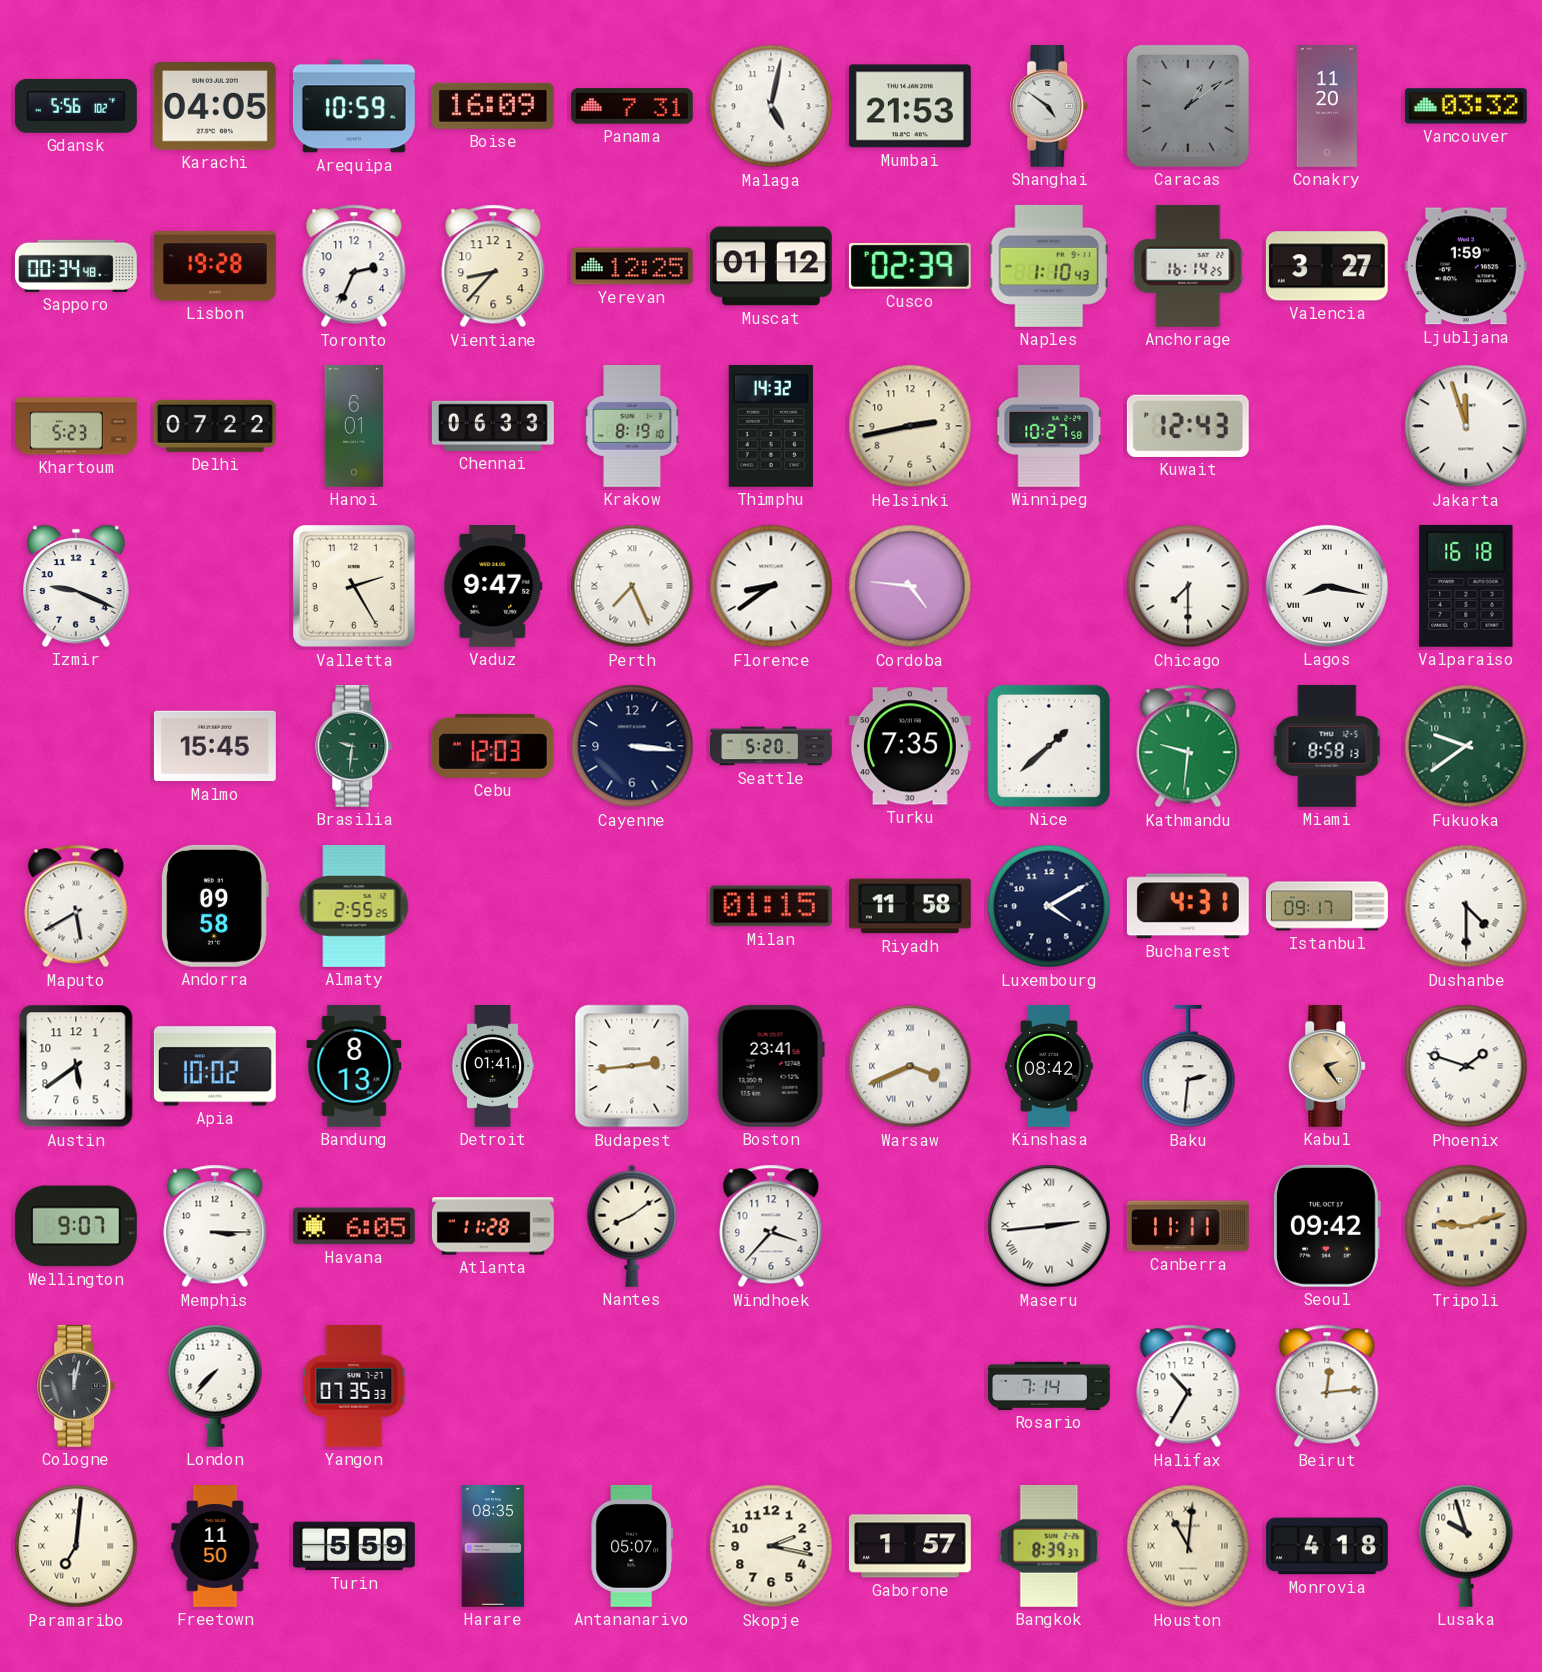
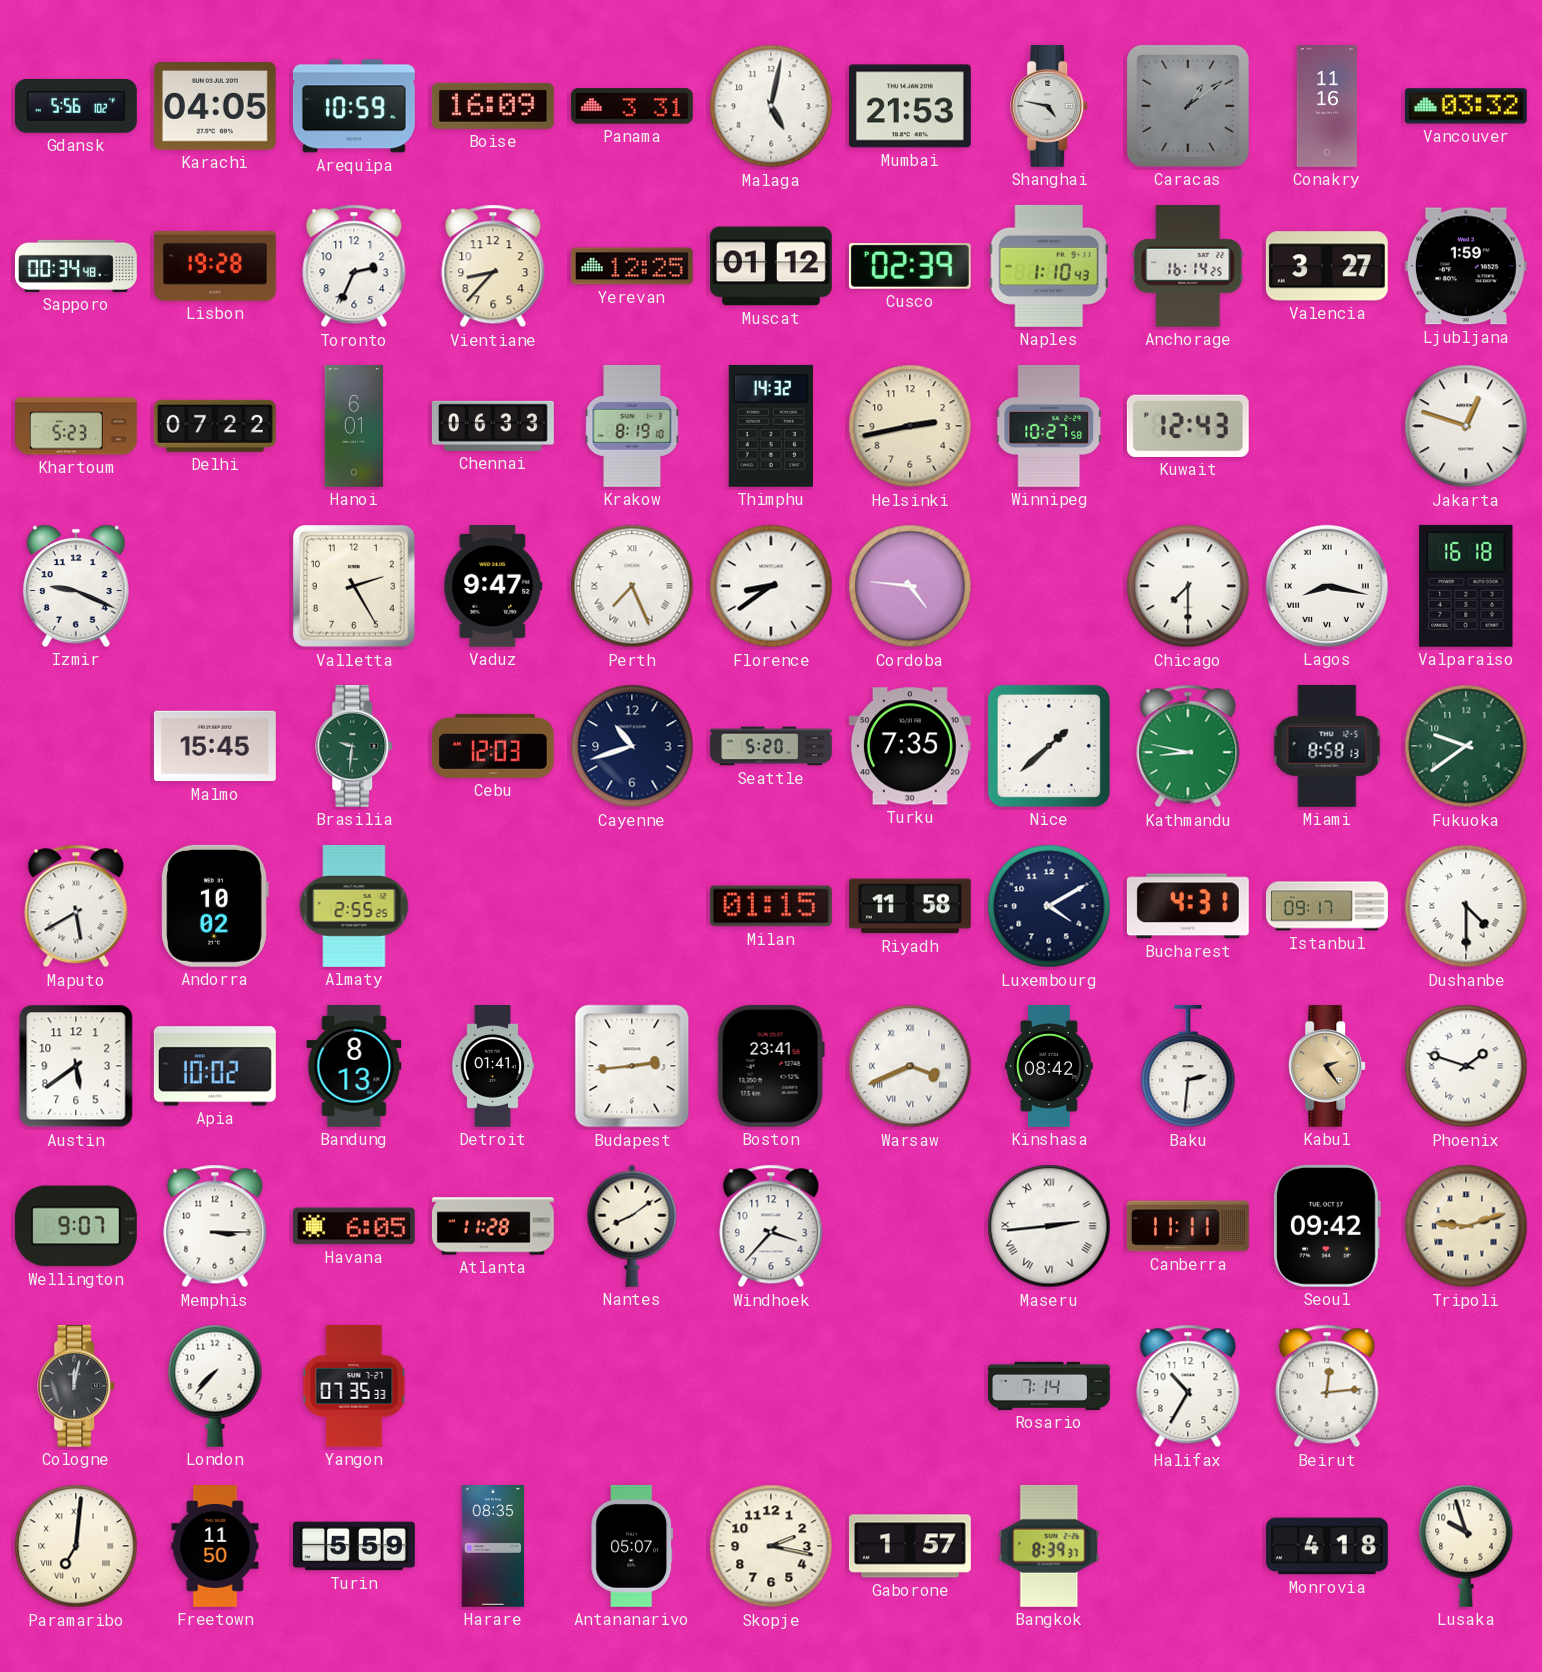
Panama: 7:31 -> 3:31
Shanghai: 4:51 -> 4:47
Conakry: 11:20 -> 11:16
Jakarta: 11:57 -> 12:48
Cayenne: 3:16 -> 10:42
Kathmandu: 9:31 -> 8:47
Andorra: 09:58 -> 10:02
Houston: 11:01 -> none
